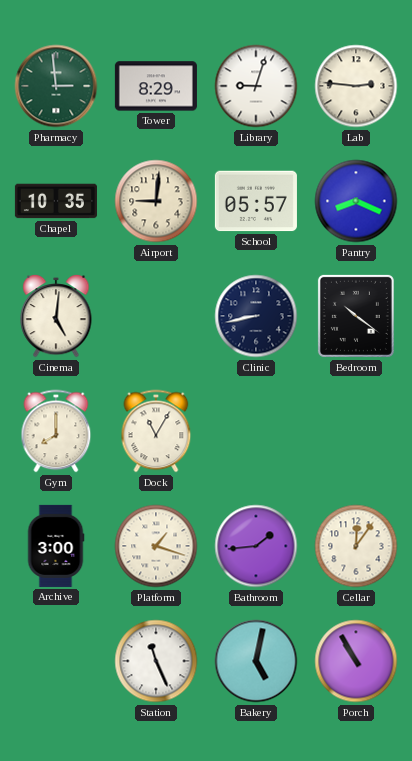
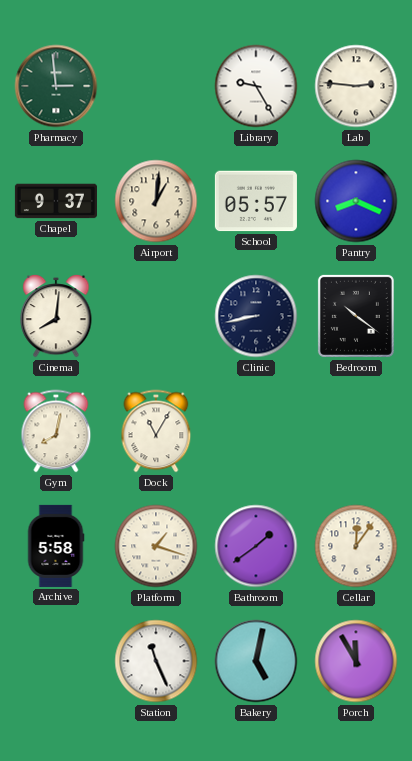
Tower: 8:29 -> none
Library: 9:03 -> 9:25
Chapel: 10:35 -> 9:37
Airport: 9:01 -> 1:01
Cinema: 5:01 -> 8:01
Gym: 8:00 -> 8:02
Archive: 3:00 -> 5:58
Bathroom: 1:44 -> 1:39
Porch: 10:55 -> 11:55
